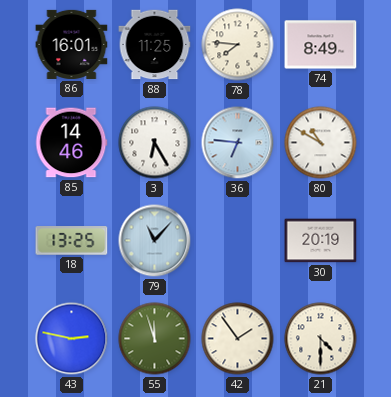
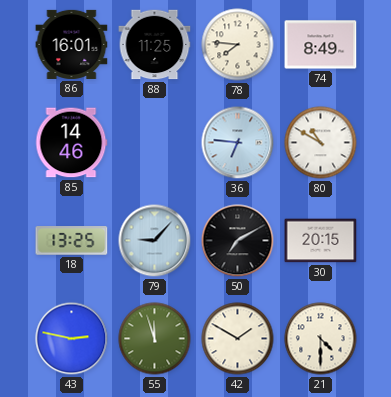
3: 6:25 -> none
79: 11:07 -> 9:07
50: none -> 7:10
30: 20:19 -> 20:15
42: 1:54 -> 1:50
